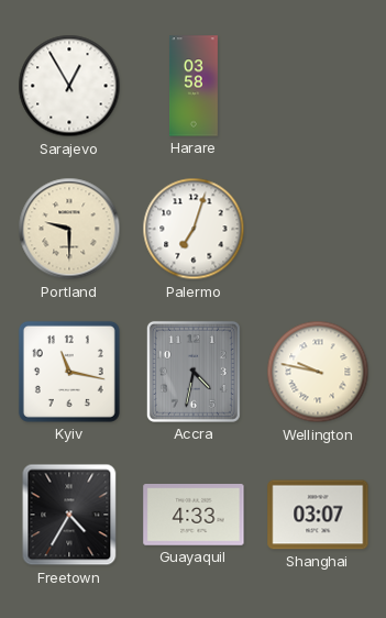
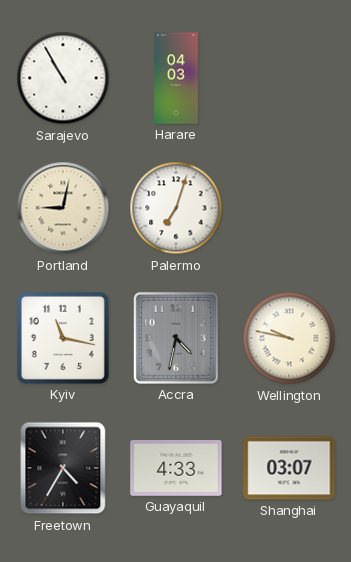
Sarajevo: 12:55 -> 10:55
Harare: 03:58 -> 04:03
Portland: 9:30 -> 9:02
